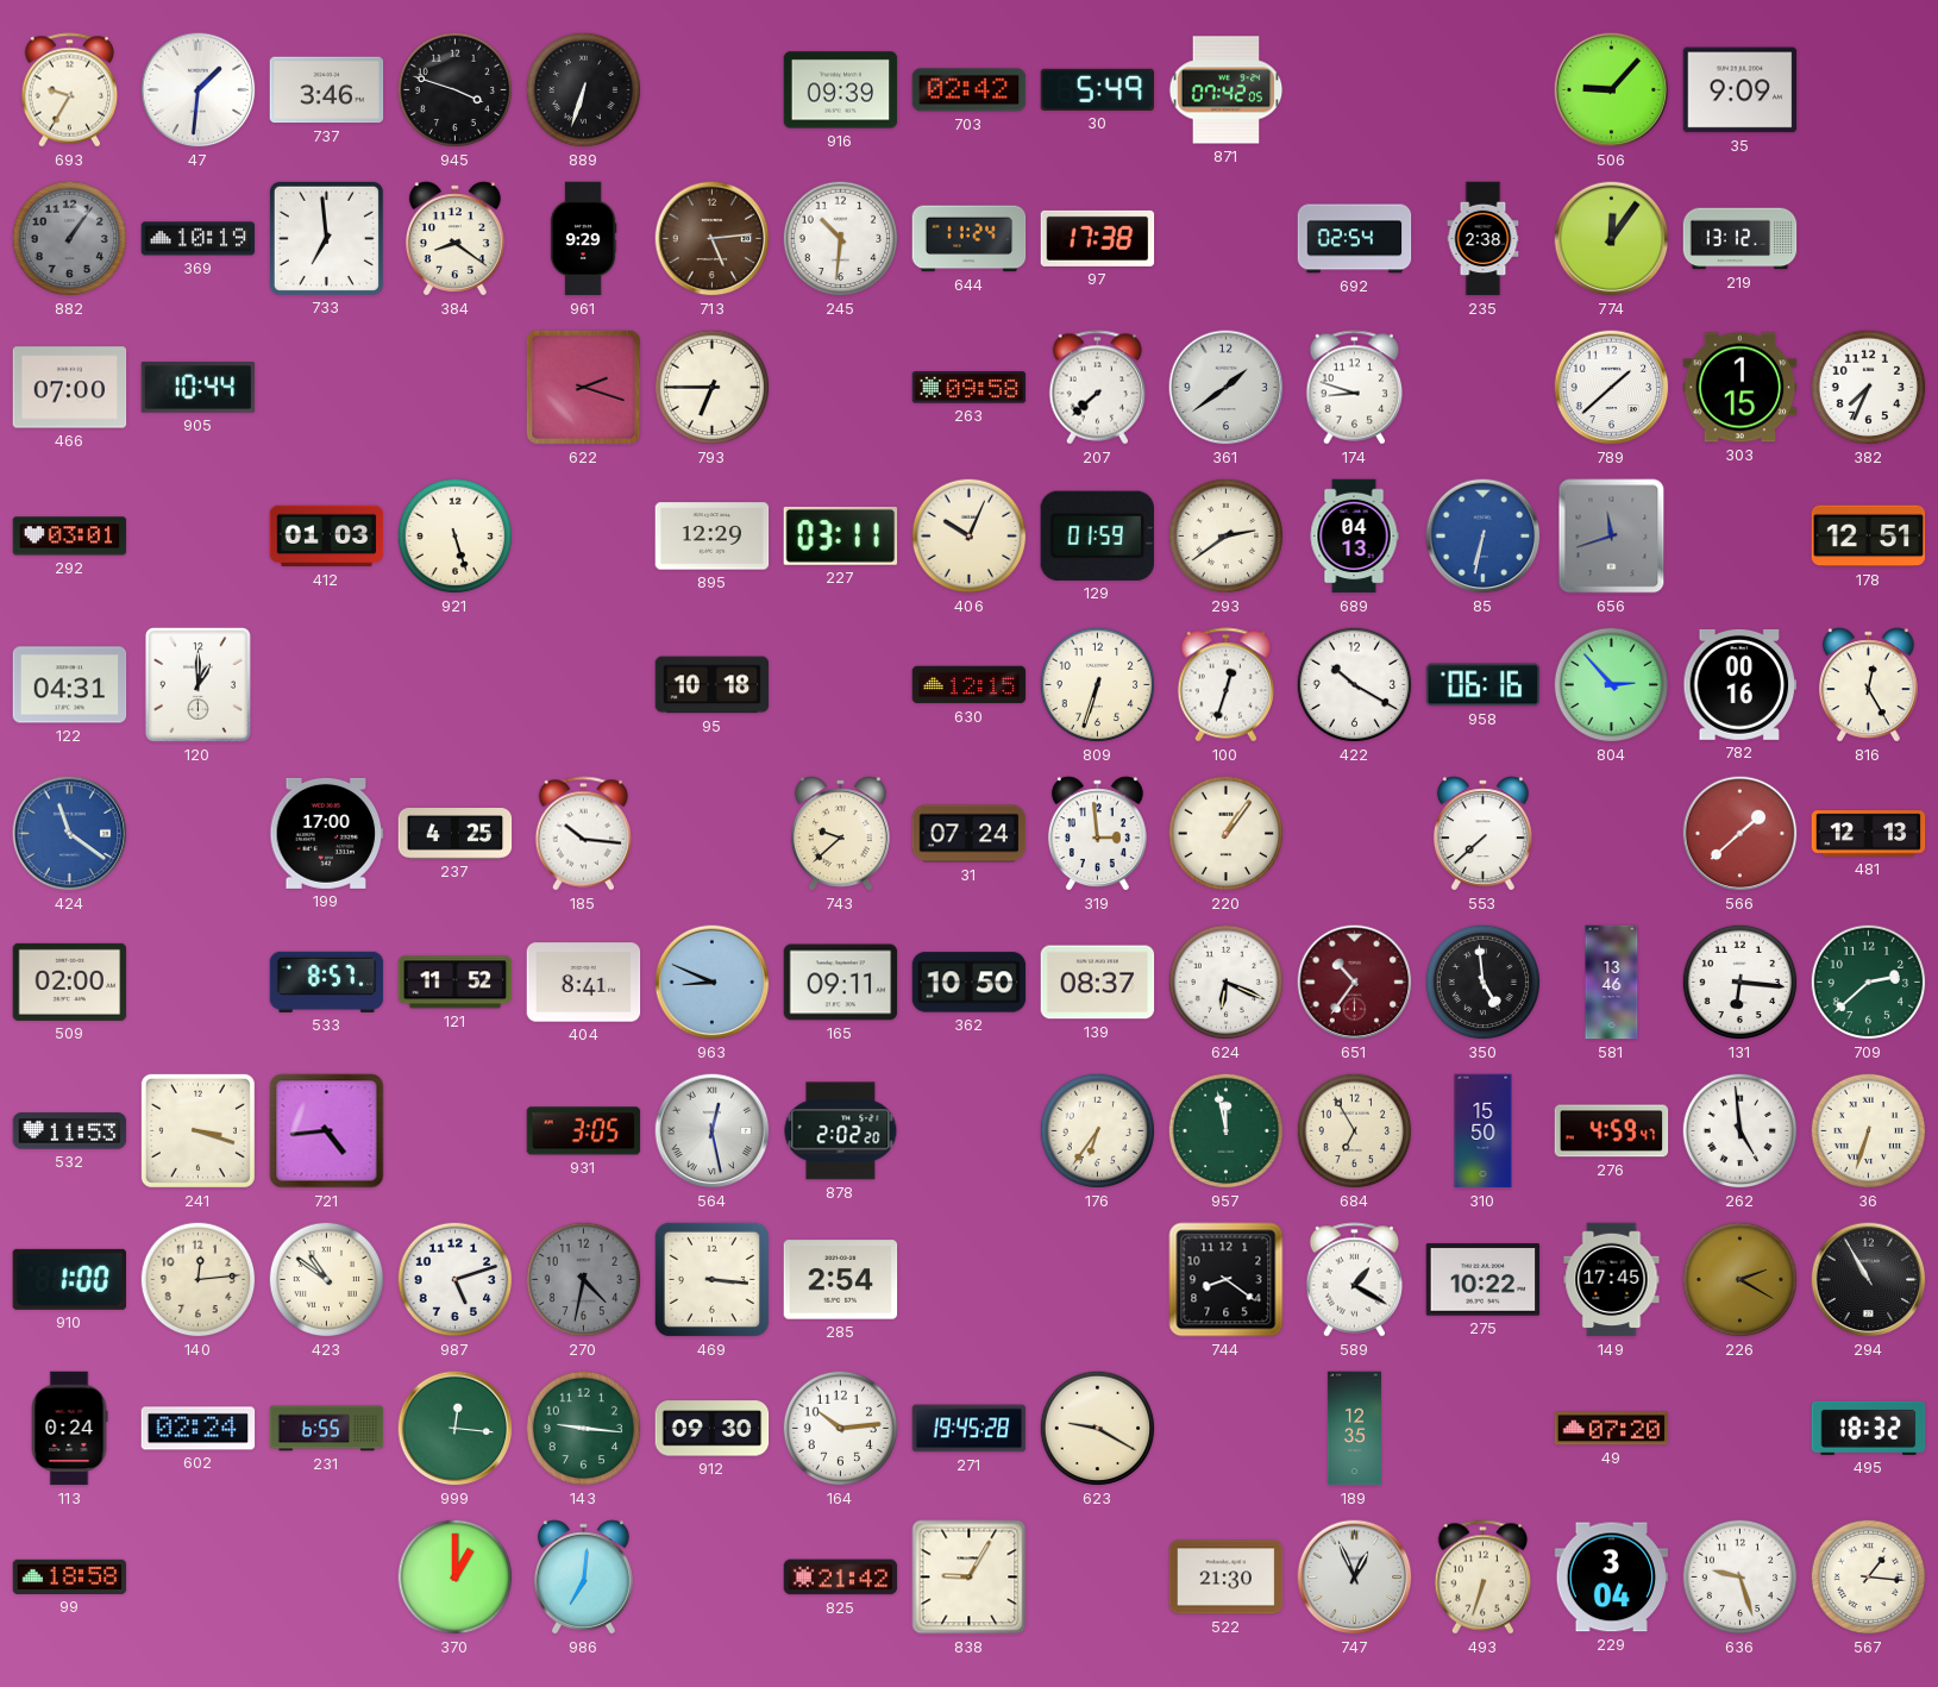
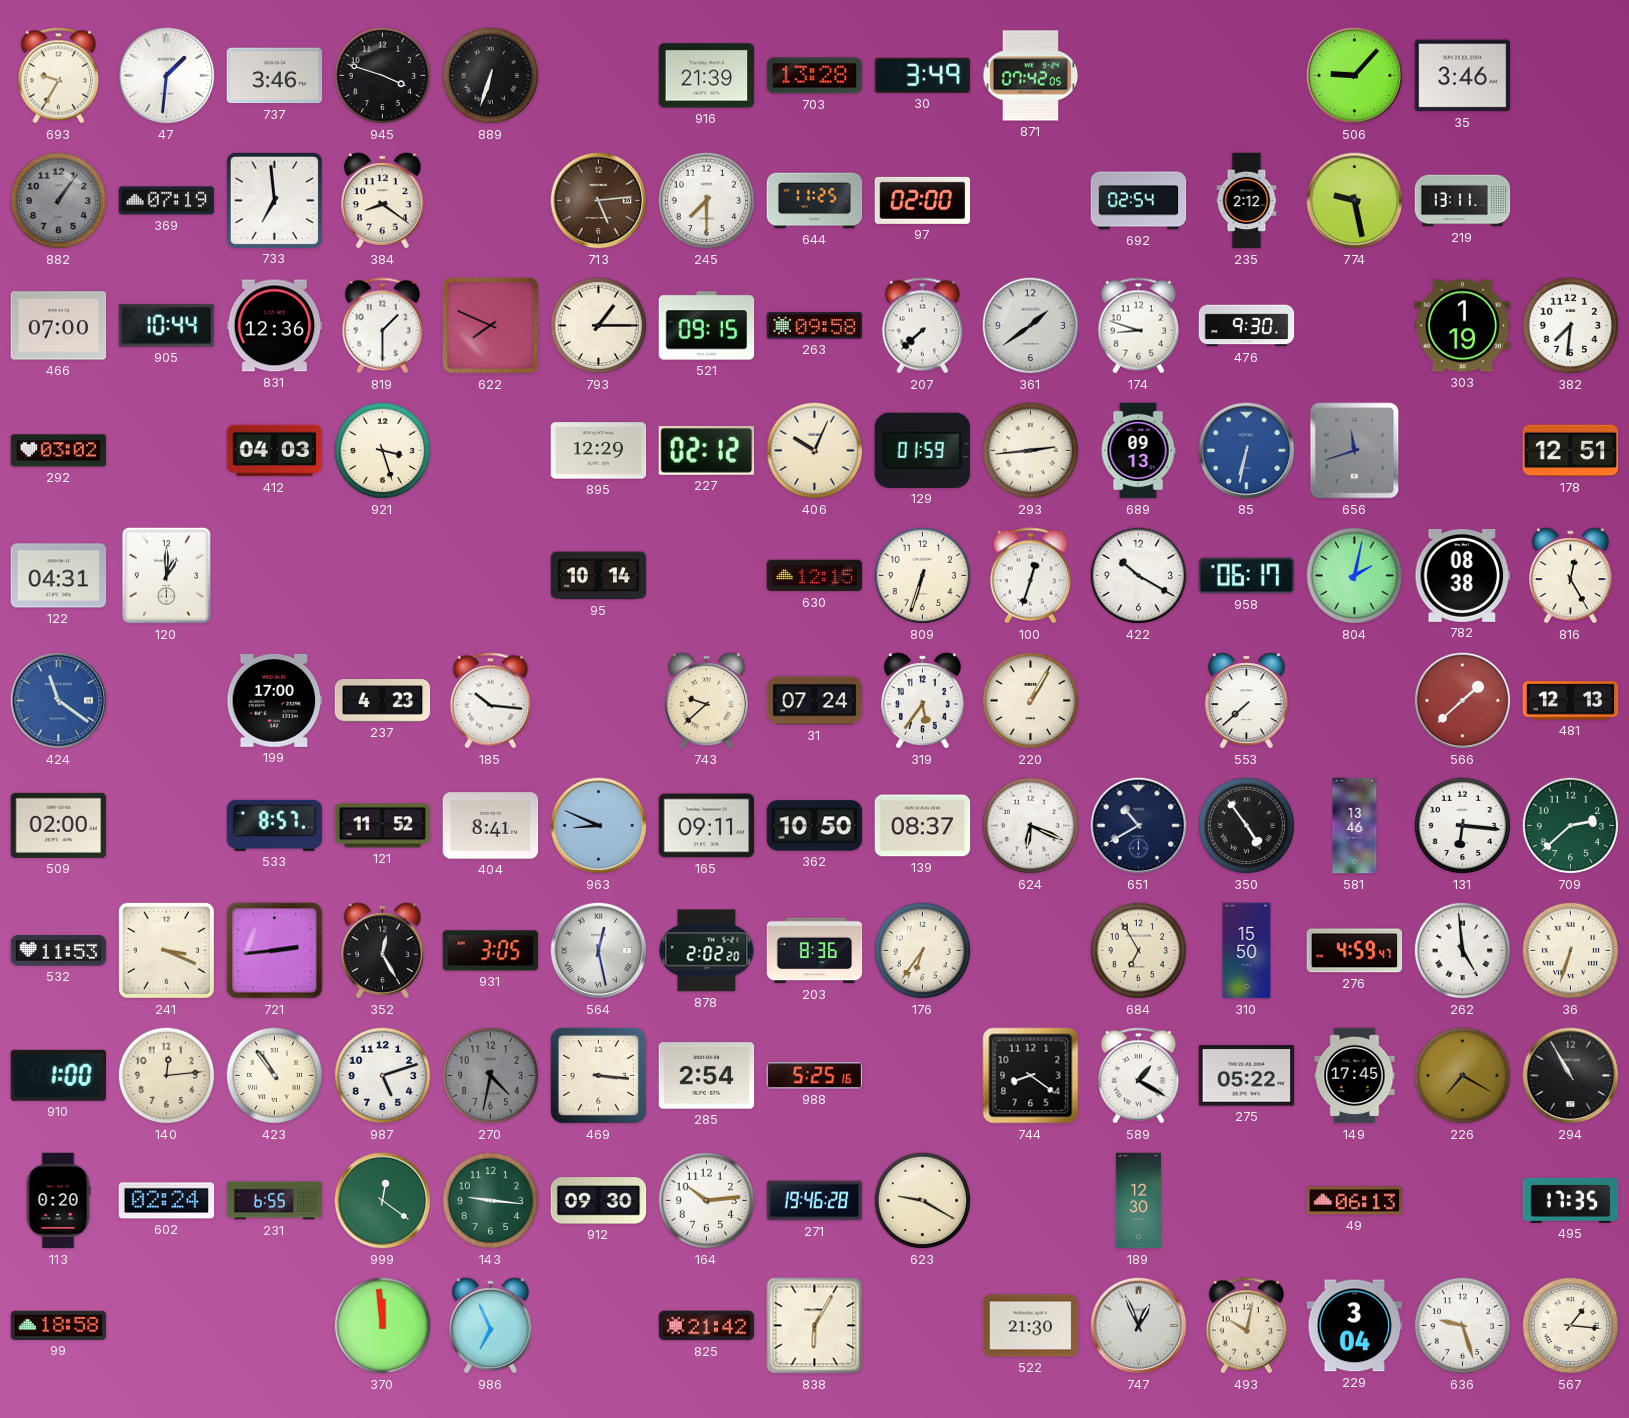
916: 09:39 -> 21:39
703: 02:42 -> 13:28
30: 5:49 -> 3:49
35: 9:09 -> 3:46
369: 10:19 -> 07:19
961: 9:29 -> none
245: 10:31 -> 7:30
644: 11:24 -> 11:25
97: 17:38 -> 02:00
235: 2:38 -> 2:12
774: 12:06 -> 9:28
219: 13:12 -> 13:11
831: none -> 12:36
819: none -> 1:30
622: 2:18 -> 7:49
793: 6:45 -> 1:15
521: none -> 09:15
476: none -> 9:30
789: 1:38 -> none
303: 1:15 -> 1:19
382: 7:34 -> 7:31
292: 03:01 -> 03:02
412: 01:03 -> 04:03
921: 5:27 -> 3:27
227: 03:11 -> 02:12
293: 2:39 -> 2:44
689: 04:13 -> 09:13
95: 10:18 -> 10:14
958: 06:16 -> 06:17
804: 2:53 -> 2:02
782: 00:16 -> 08:38
237: 4:25 -> 4:23
319: 2:59 -> 5:36
220: 1:06 -> 1:05
651: 10:36 -> 10:40
651 dial: burgundy -> navy
350: 4:59 -> 4:54
241: 3:18 -> 3:19
721: 4:44 -> 2:44
352: none -> 12:25
203: none -> 8:36
957: 11:58 -> none
423: 10:51 -> 10:54
988: none -> 5:25
275: 10:22 -> 05:22
226: 2:20 -> 7:20
113: 0:24 -> 0:20
999: 12:16 -> 12:21
271: 19:45 -> 19:46
189: 12:35 -> 12:30
49: 07:20 -> 06:13
495: 18:32 -> 17:35
370: 1:00 -> 11:59
986: 7:01 -> 6:56
838: 9:05 -> 6:05
493: 6:33 -> 10:02
